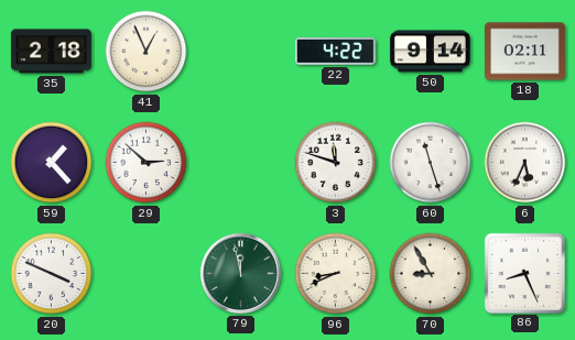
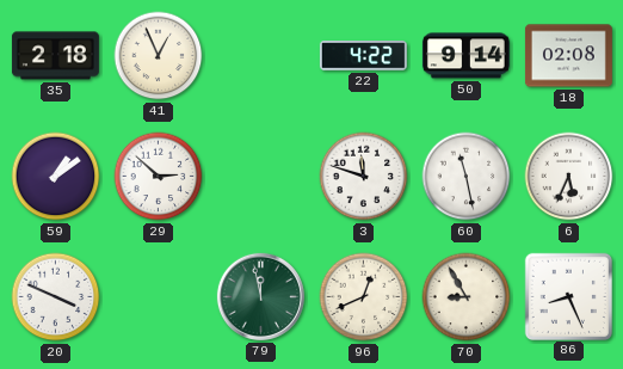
18: 02:11 -> 02:08
59: 1:23 -> 1:09
60: 11:27 -> 11:28
96: 8:41 -> 12:41
